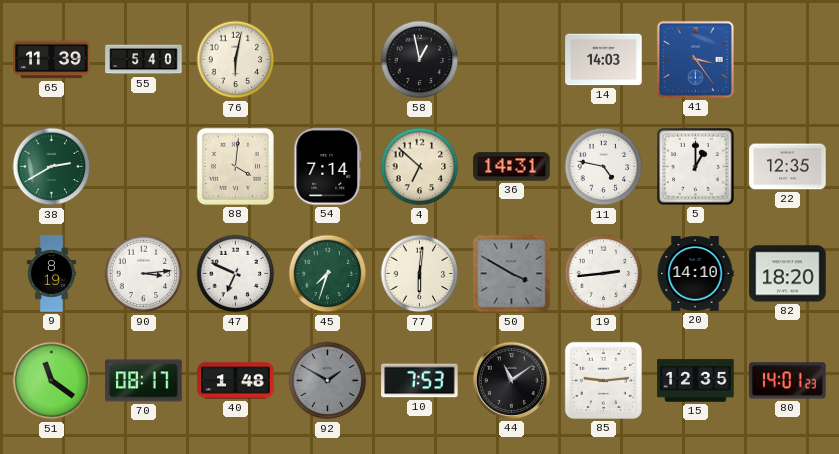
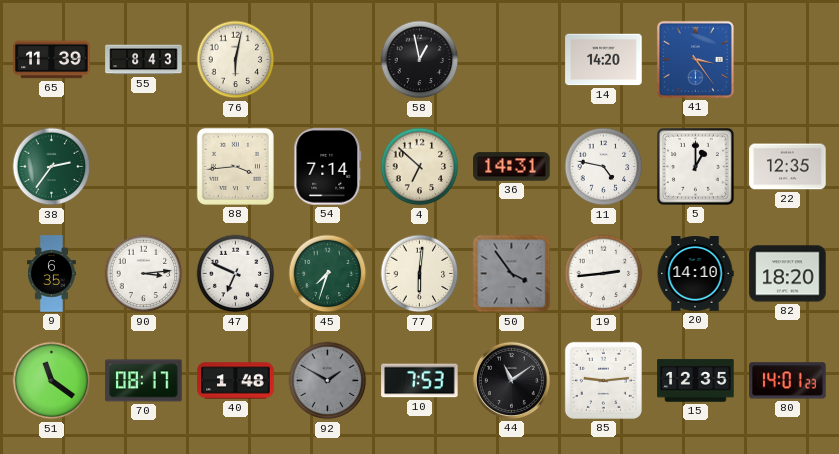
55: 5:40 -> 8:43
14: 14:03 -> 14:20
38: 2:40 -> 2:36
88: 4:01 -> 3:44
9: 8:19 -> 6:35
50: 3:50 -> 3:54
